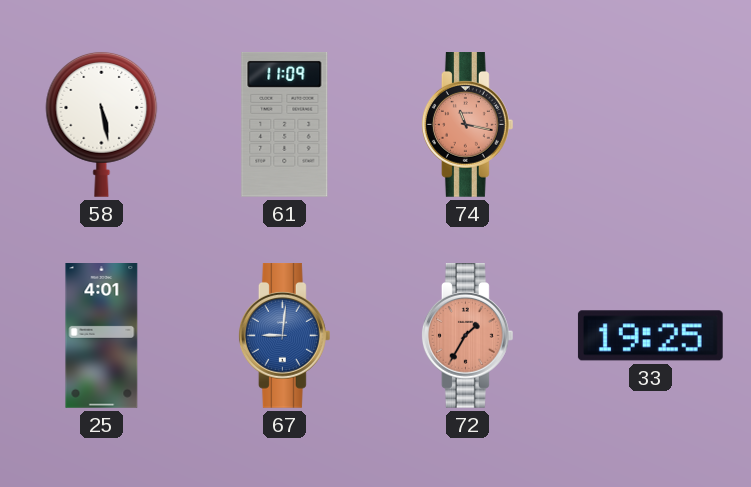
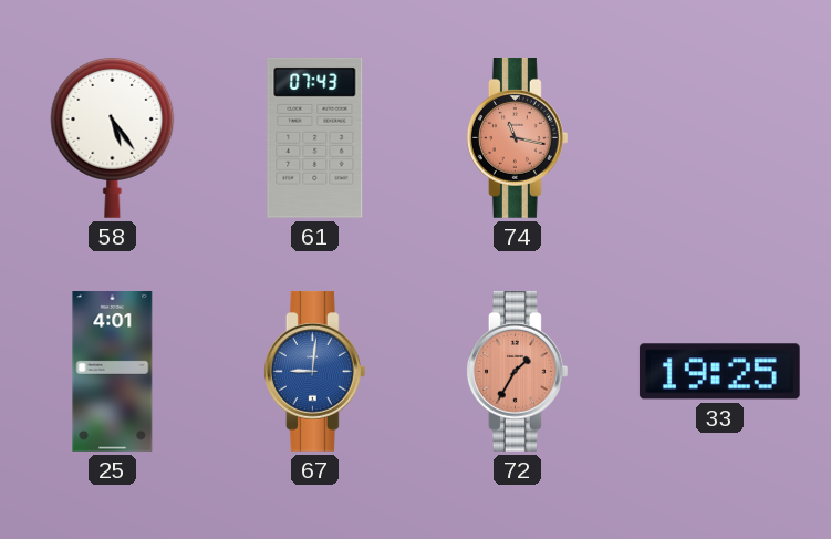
58: 5:28 -> 5:24
61: 11:09 -> 07:43
